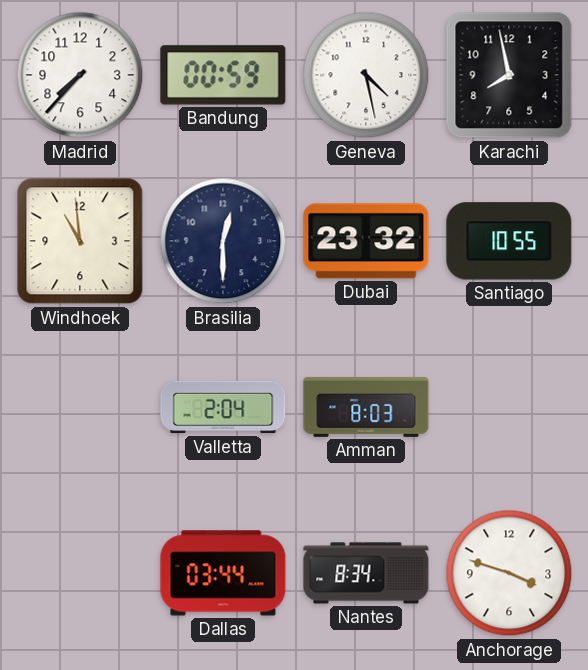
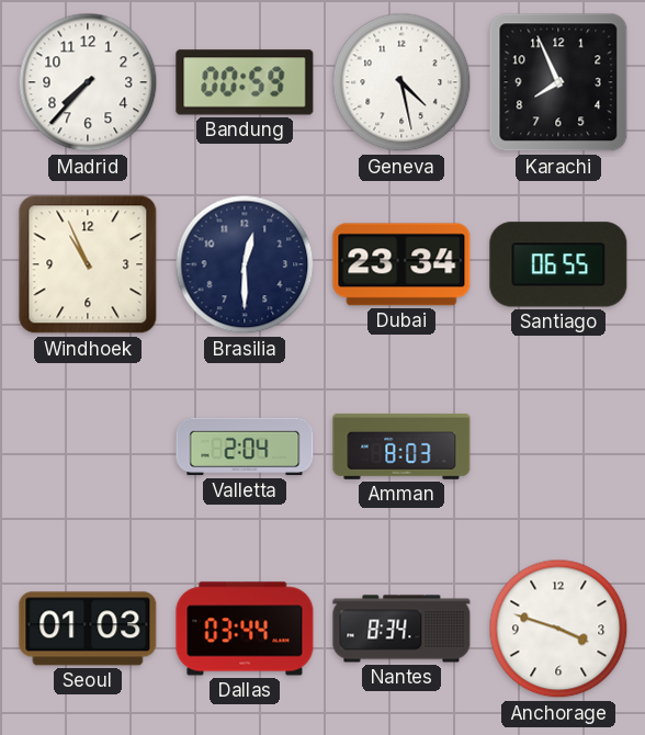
Karachi: 7:58 -> 7:56
Windhoek: 10:59 -> 10:56
Dubai: 23:32 -> 23:34
Santiago: 10:55 -> 06:55
Seoul: none -> 01:03
